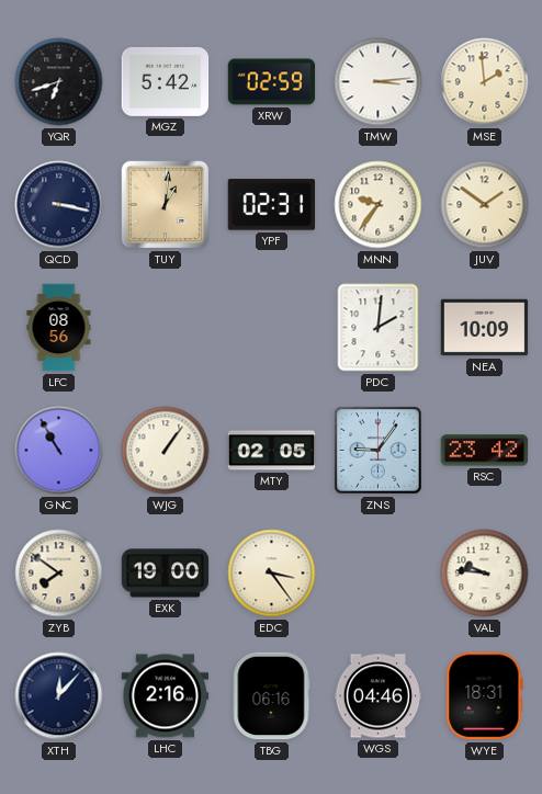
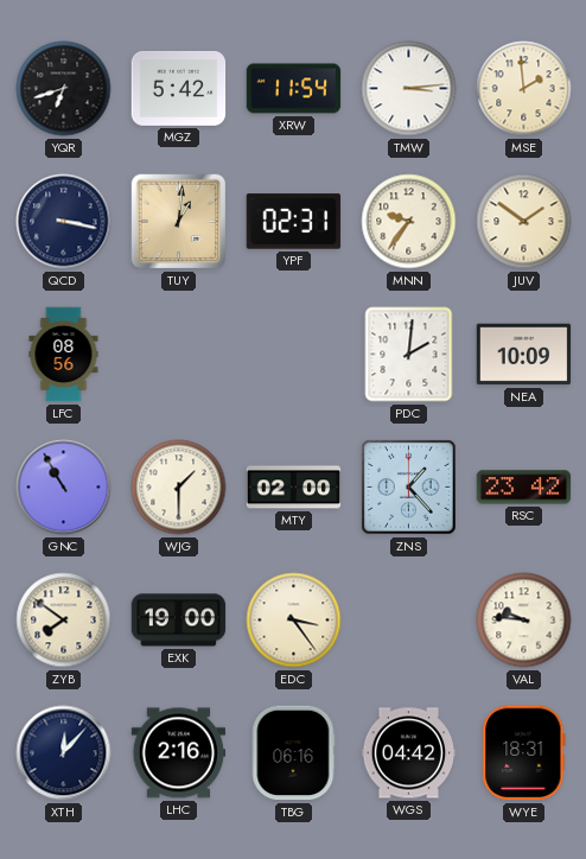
XRW: 02:59 -> 11:54
WJG: 1:06 -> 1:30
MTY: 02:05 -> 02:00
ZNS: 9:06 -> 1:23
WGS: 04:46 -> 04:42
